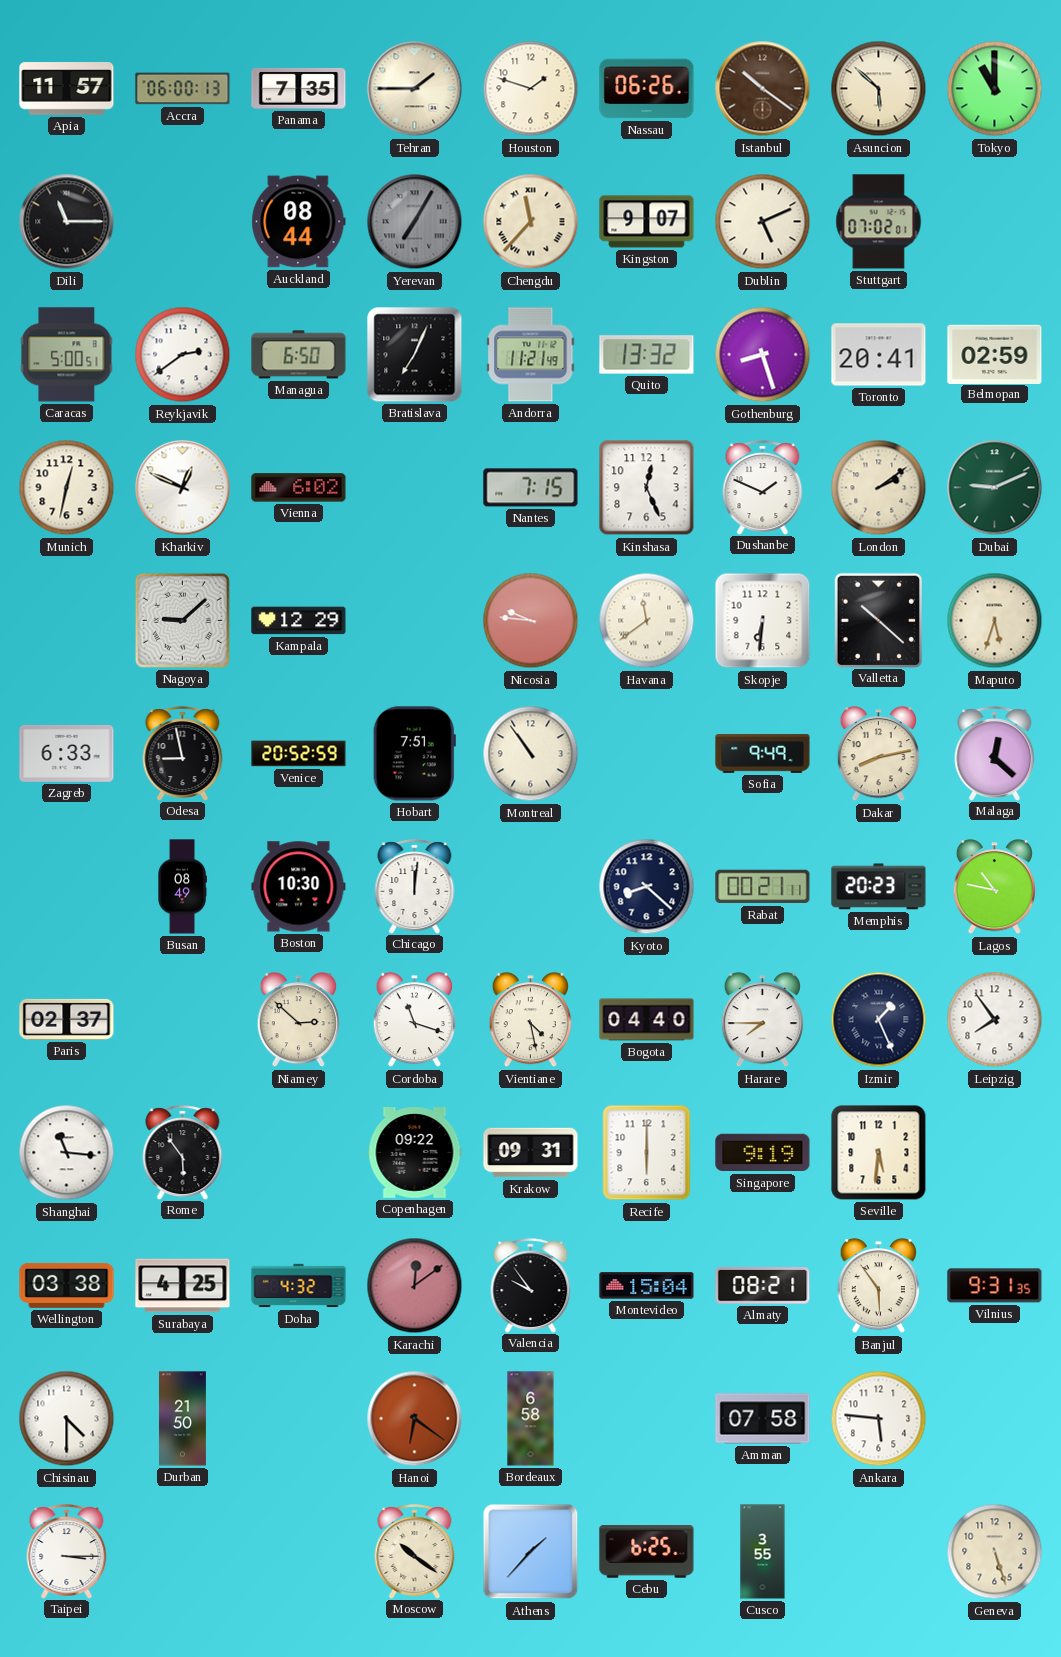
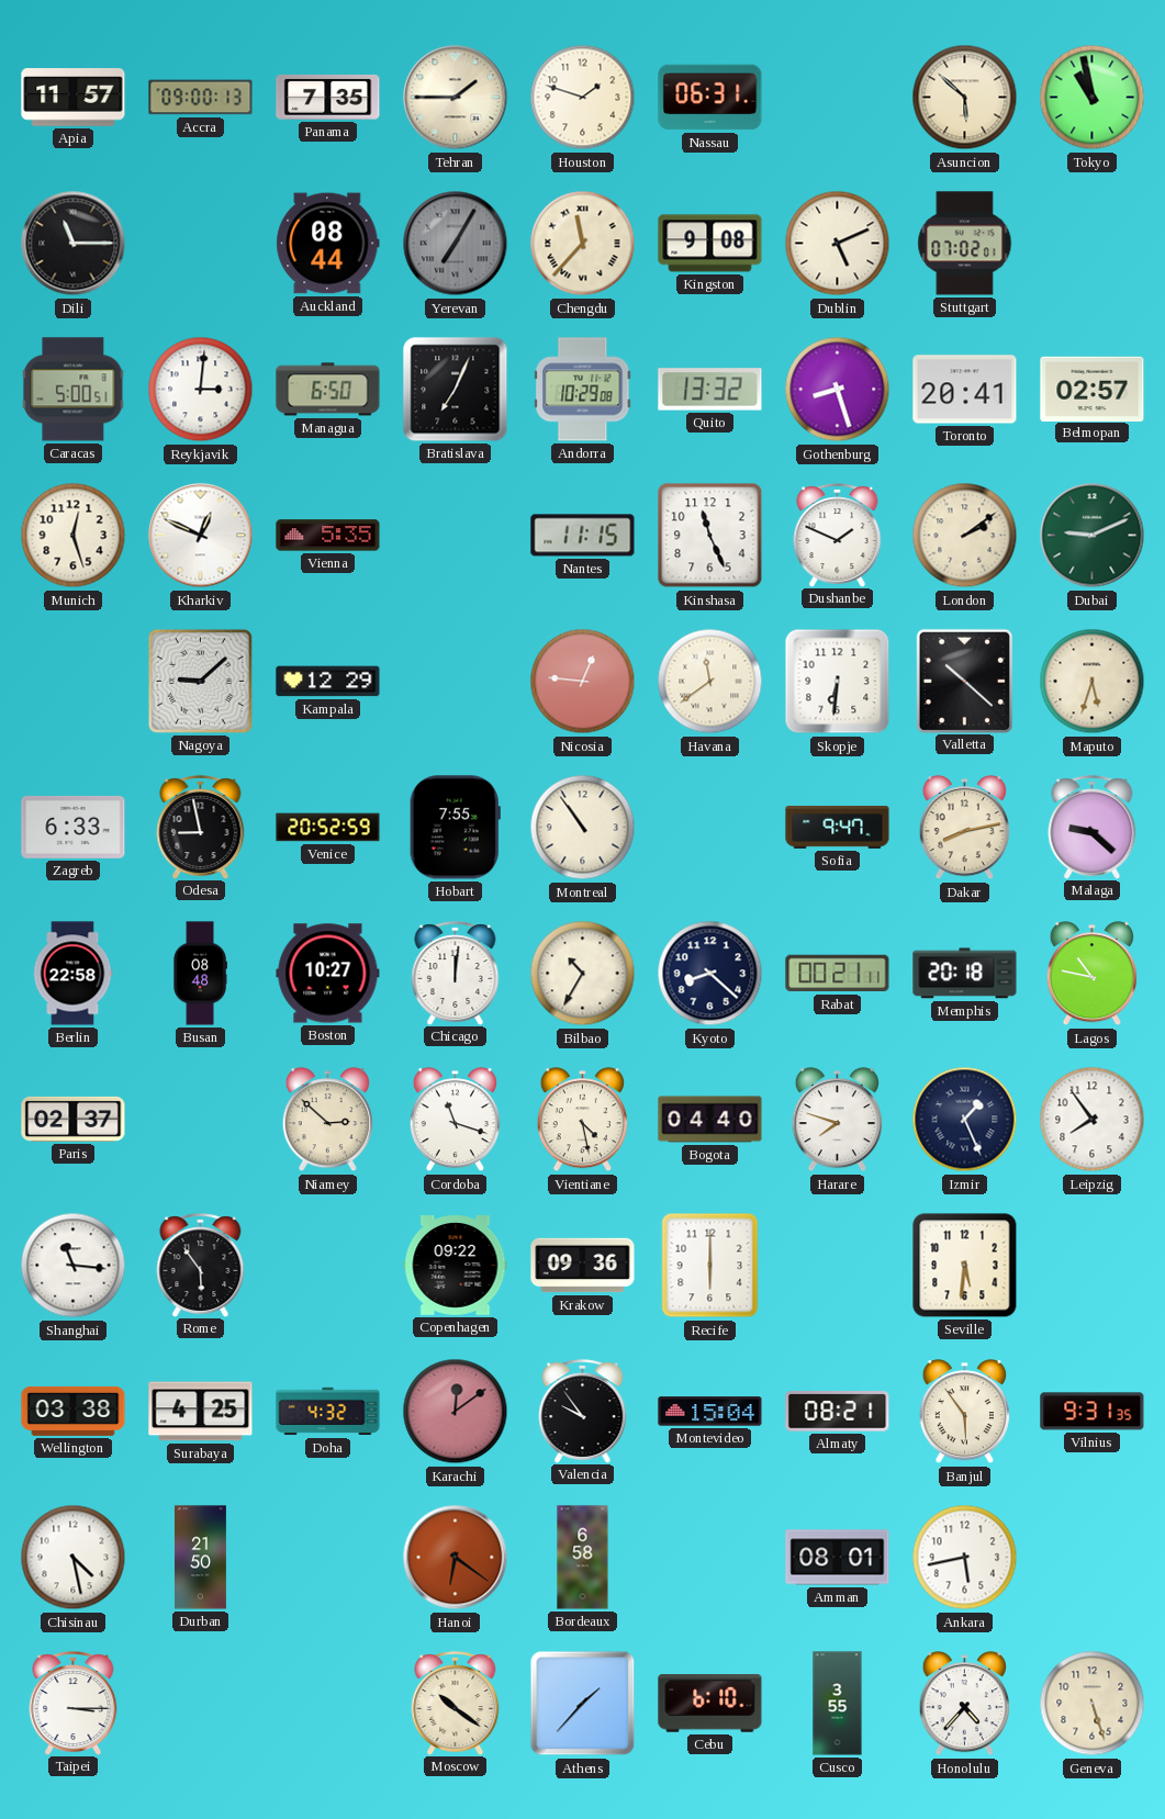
Accra: 06:00 -> 09:00
Nassau: 06:26 -> 06:31
Istanbul: 10:21 -> none
Tokyo: 11:00 -> 10:58
Kingston: 9:07 -> 9:08
Reykjavik: 2:39 -> 3:01
Andorra: 11:21 -> 10:29
Belmopan: 02:59 -> 02:57
Munich: 12:32 -> 12:27
Vienna: 6:02 -> 5:35
Nantes: 7:15 -> 11:15
Kinshasa: 12:26 -> 11:26
Nicosia: 9:46 -> 12:46
Hobart: 7:51 -> 7:55
Sofia: 9:49 -> 9:47
Malaga: 12:22 -> 9:22
Berlin: none -> 22:58
Busan: 08:49 -> 08:48
Boston: 10:30 -> 10:27
Bilbao: none -> 10:35
Memphis: 20:23 -> 20:18
Harare: 7:45 -> 7:48
Krakow: 09:31 -> 09:36
Singapore: 9:19 -> none
Chisinau: 4:30 -> 4:28
Amman: 07:58 -> 08:01
Ankara: 5:46 -> 5:43
Cebu: 6:25 -> 6:10
Honolulu: none -> 4:37
